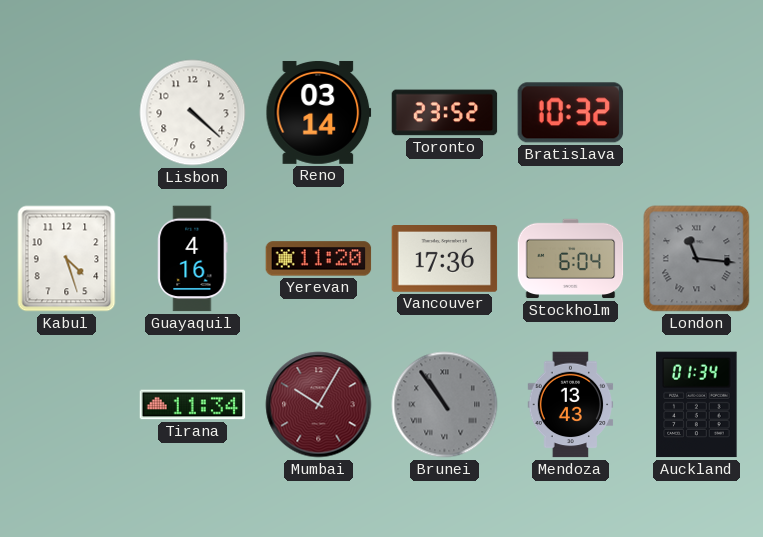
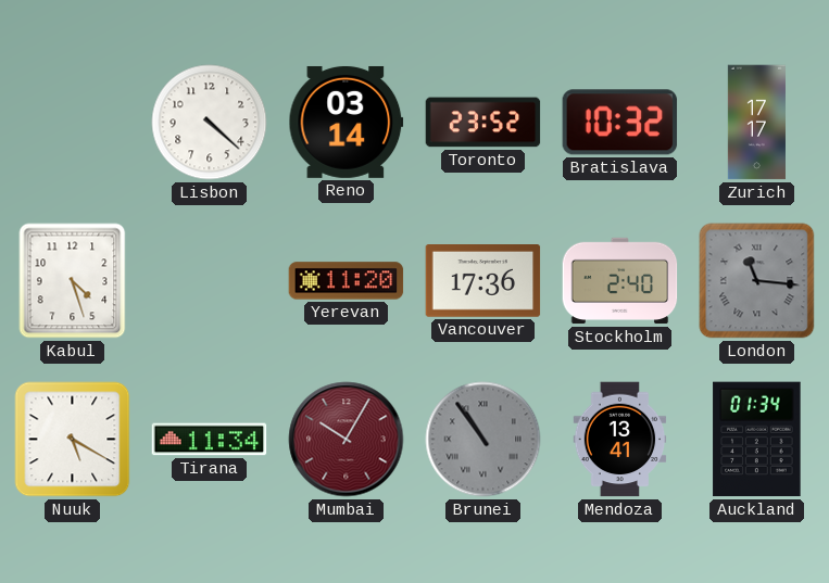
Zurich: none -> 17:17
Guayaquil: 4:16 -> none
Stockholm: 6:04 -> 2:40
Nuuk: none -> 5:20
Mendoza: 13:43 -> 13:41
